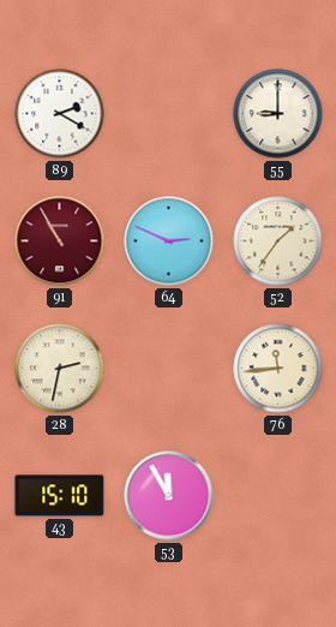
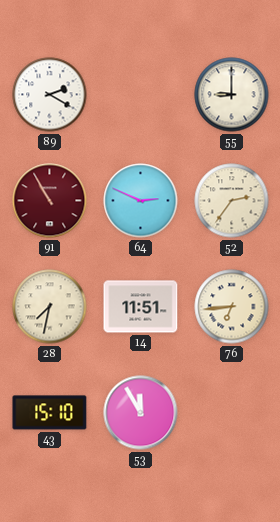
52: 1:36 -> 2:36
28: 2:32 -> 7:32
14: none -> 11:51
76: 11:44 -> 6:44
